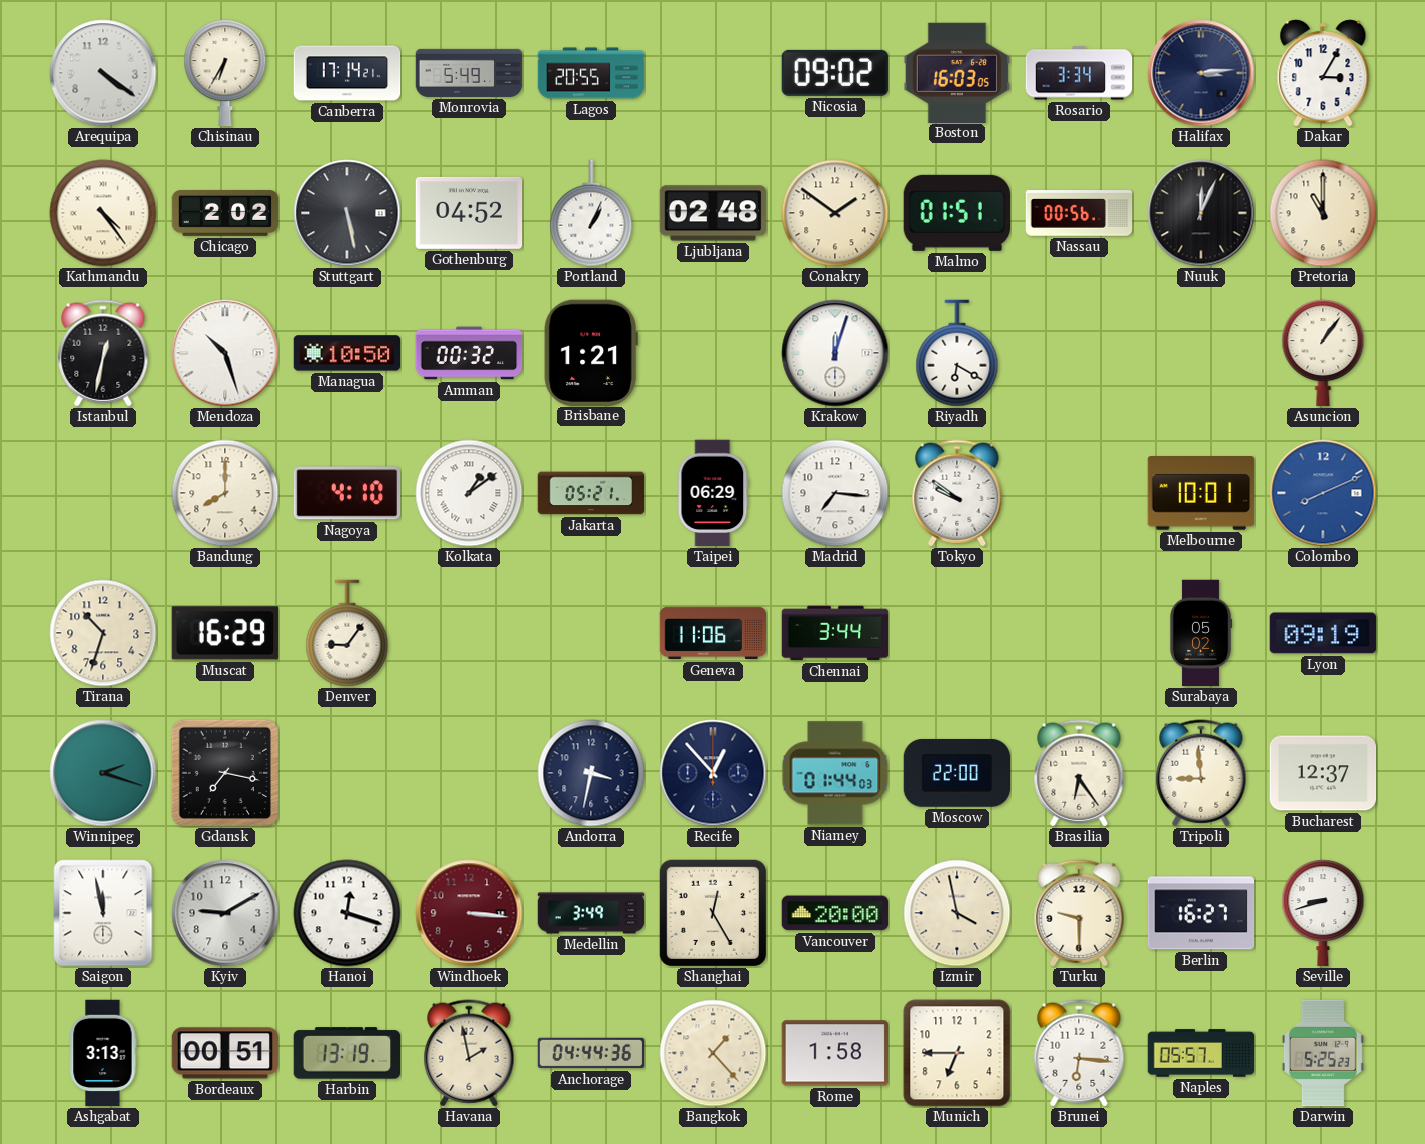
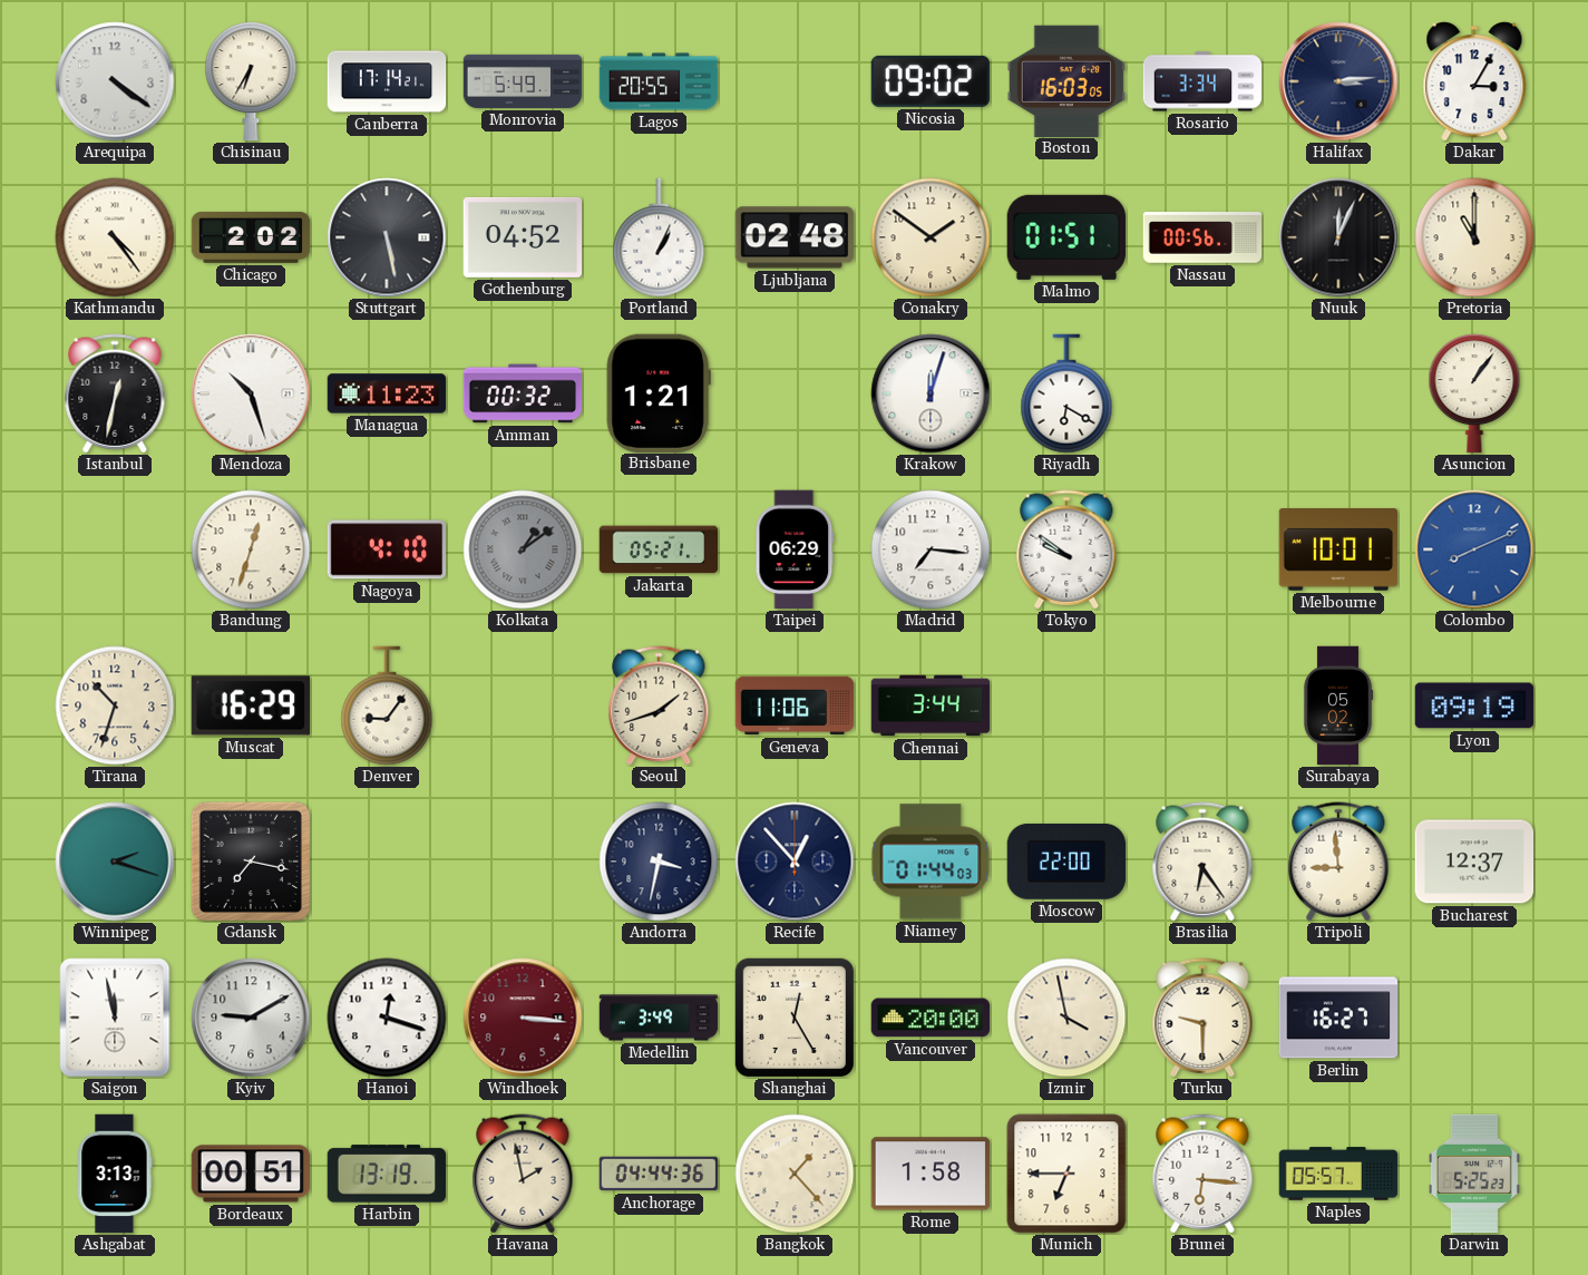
Managua: 10:50 -> 11:23
Bandung: 8:00 -> 12:33
Kolkata dial: white -> grey
Seoul: none -> 1:42
Seville: 8:42 -> none
